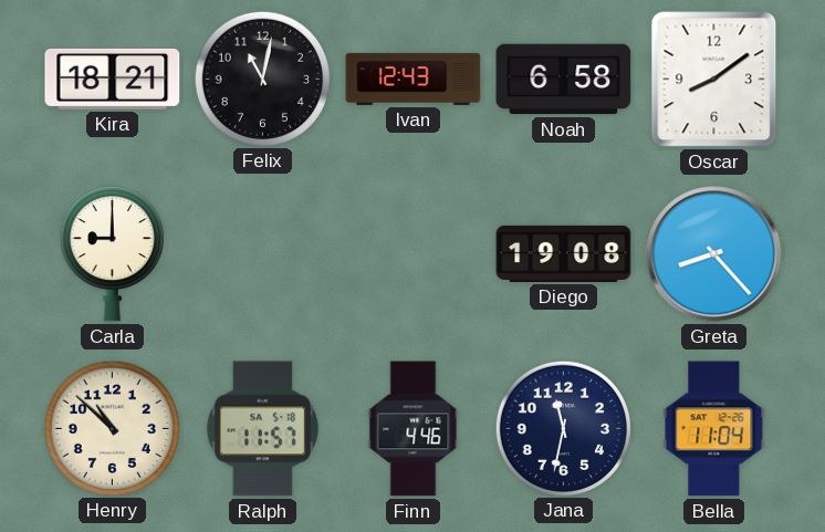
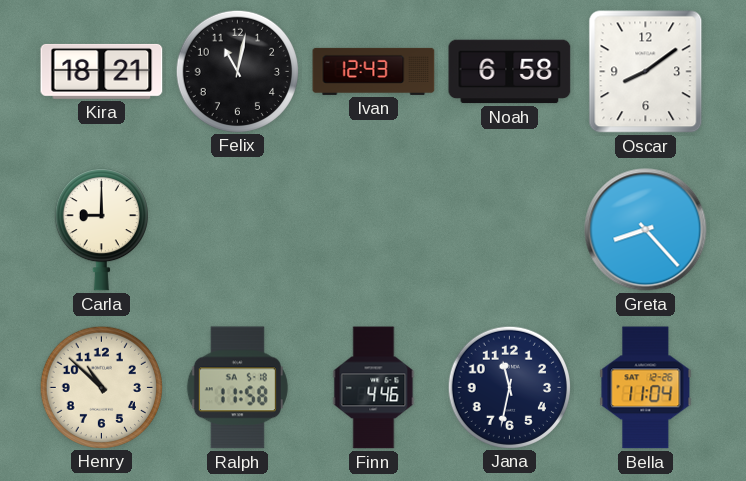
Diego: 19:08 -> none
Ralph: 11:57 -> 11:58
